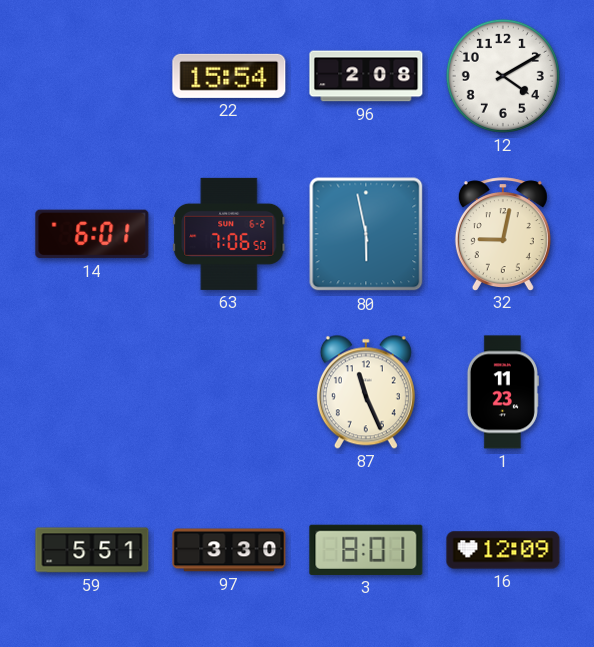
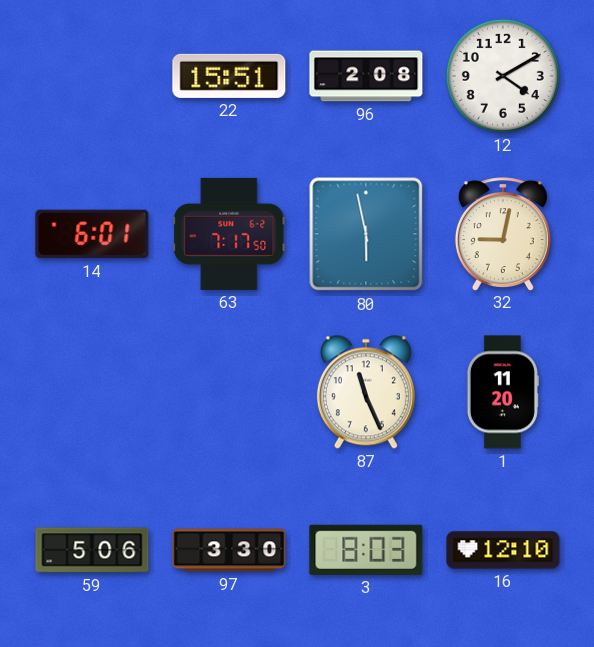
22: 15:54 -> 15:51
63: 7:06 -> 7:17
1: 11:23 -> 11:20
59: 5:51 -> 5:06
3: 8:01 -> 8:03
16: 12:09 -> 12:10
